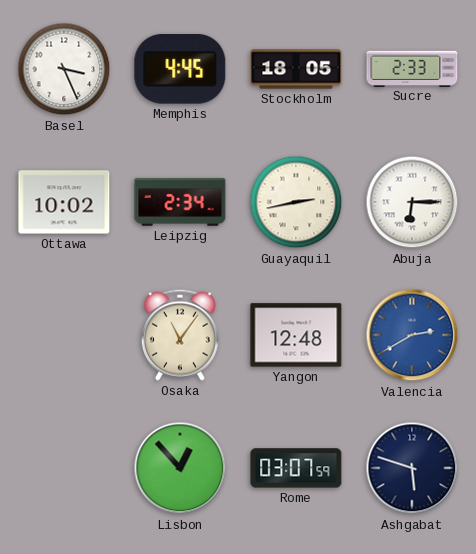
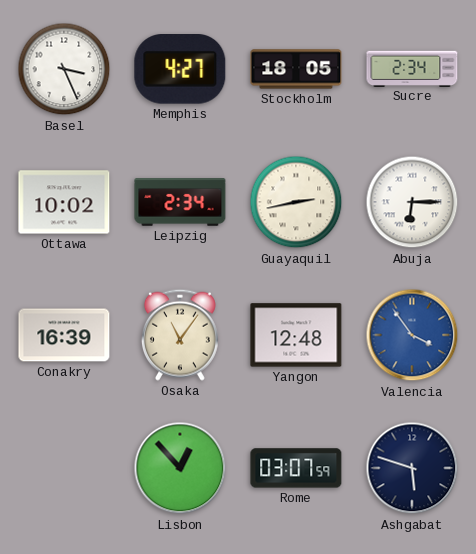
Memphis: 4:45 -> 4:27
Sucre: 2:33 -> 2:34
Conakry: none -> 16:39
Valencia: 2:40 -> 3:54
